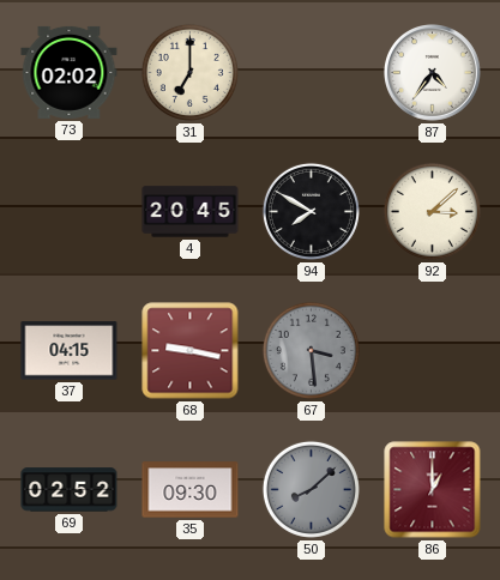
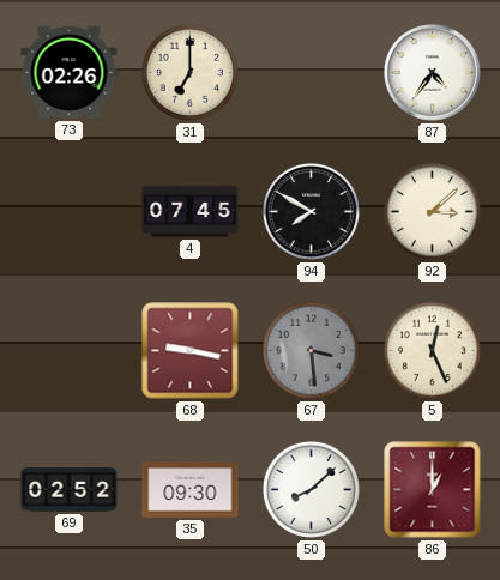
73: 02:02 -> 02:26
4: 20:45 -> 07:45
37: 04:15 -> none
5: none -> 12:26
50 dial: grey -> white
